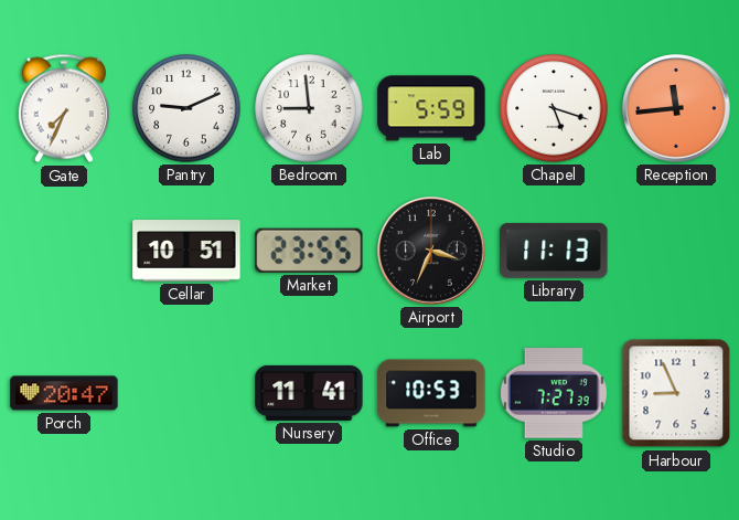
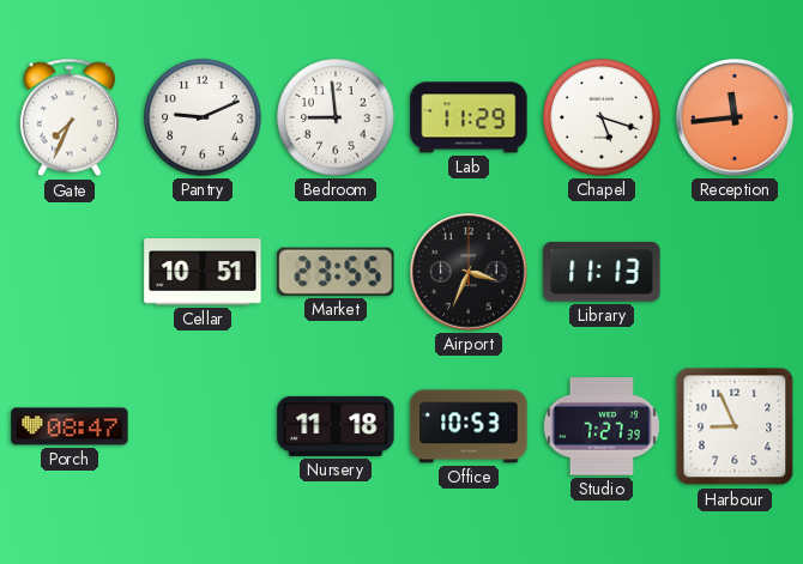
Lab: 5:59 -> 11:29
Porch: 20:47 -> 08:47
Nursery: 11:41 -> 11:18
